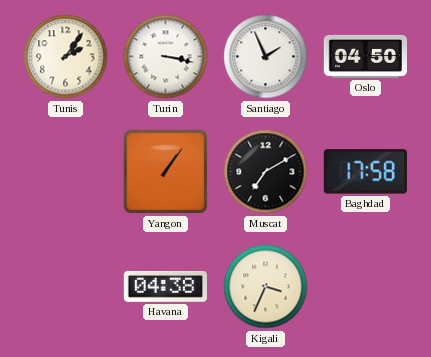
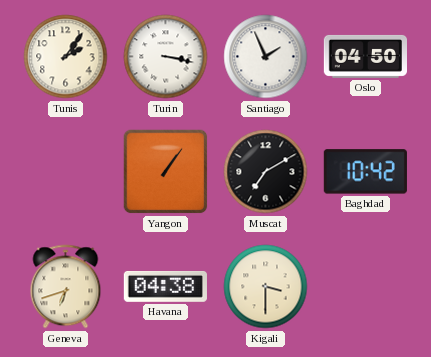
Baghdad: 17:58 -> 10:42
Geneva: none -> 6:42
Kigali: 3:34 -> 3:30
